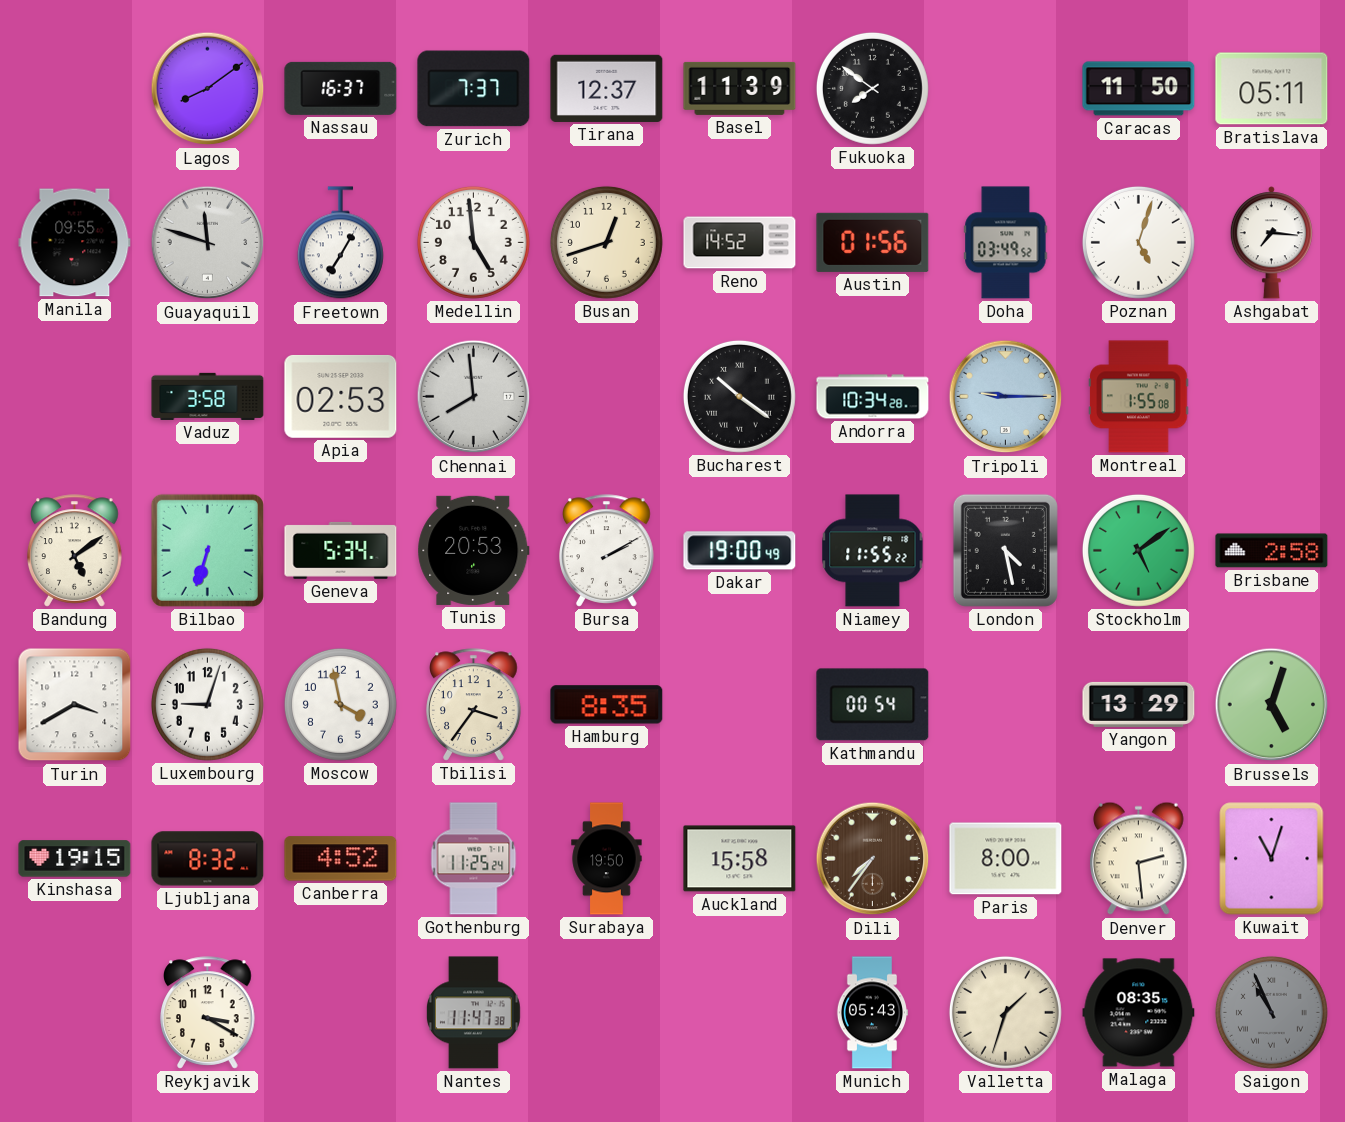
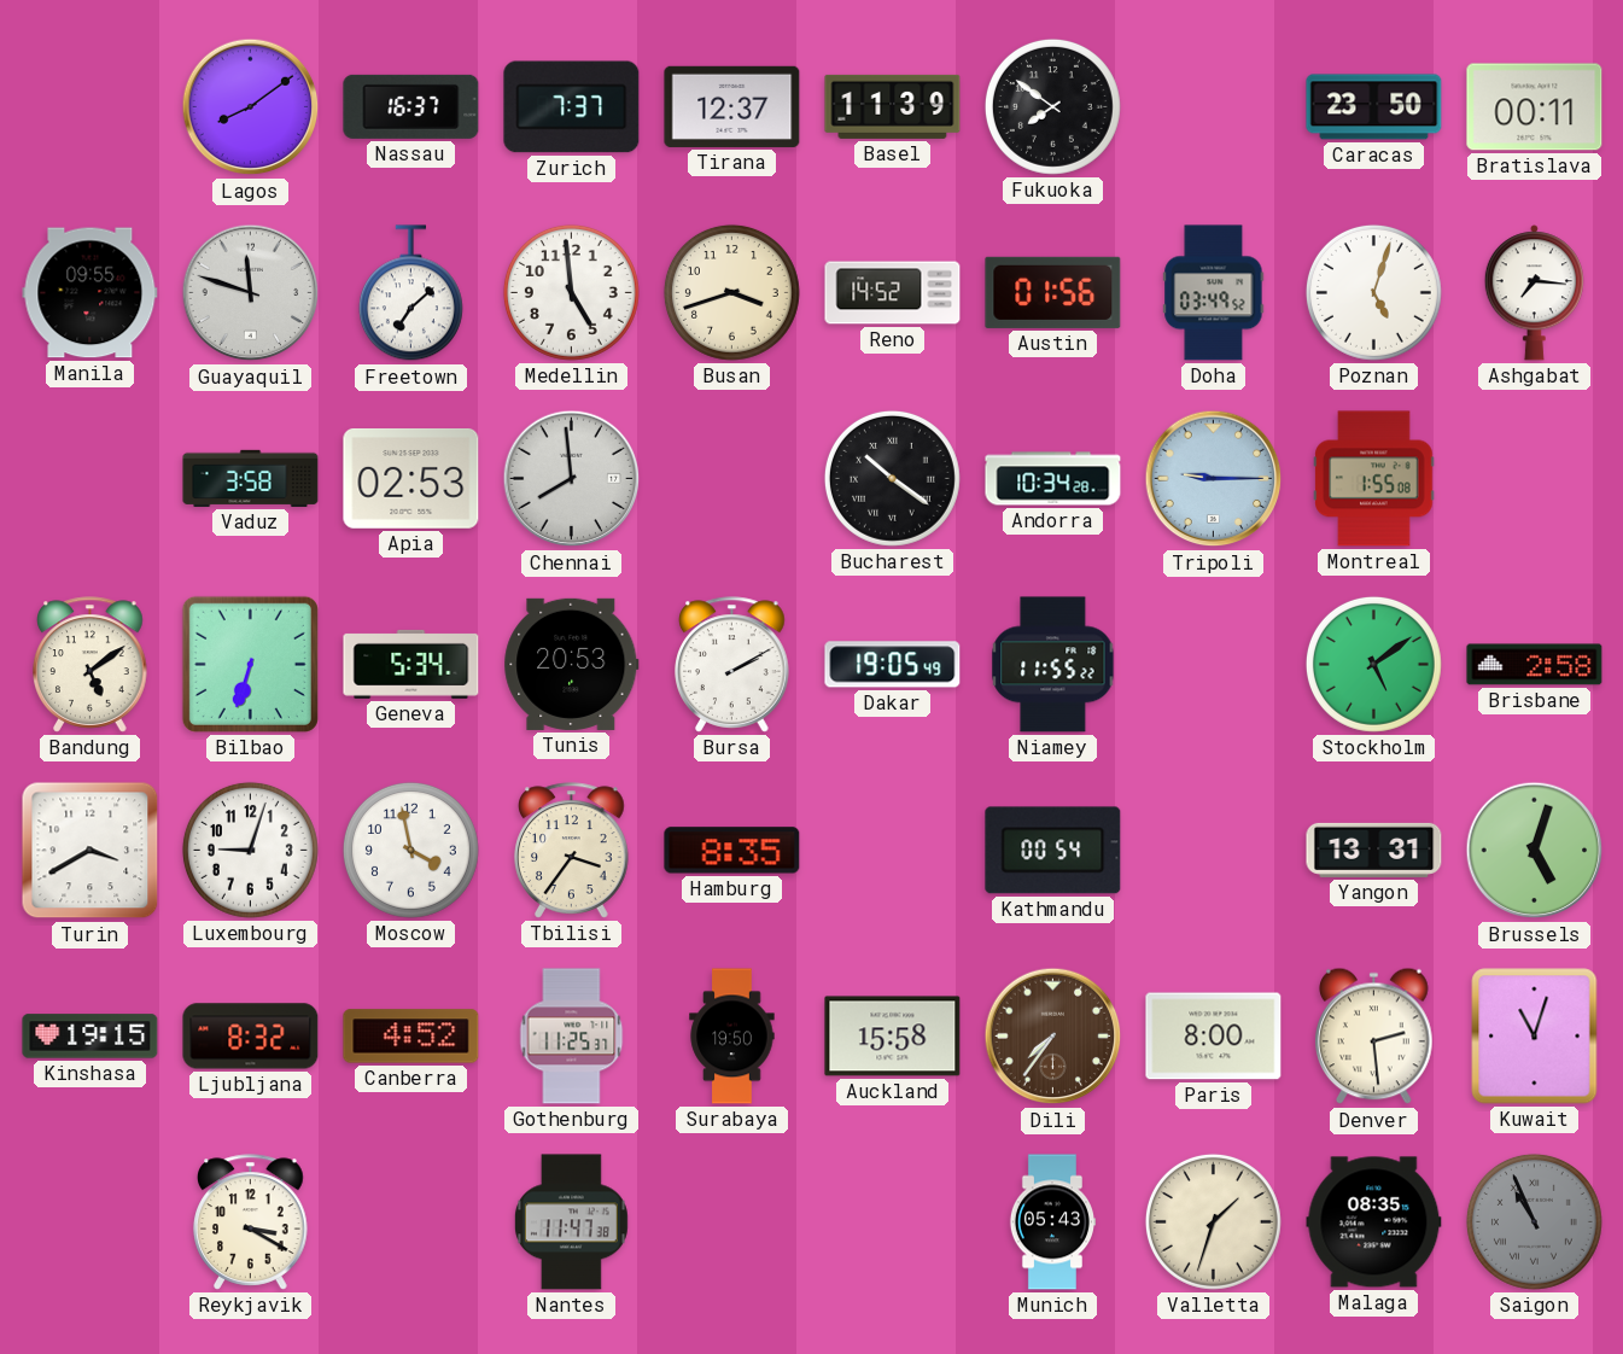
Caracas: 11:50 -> 23:50
Bratislava: 05:11 -> 00:11
Freetown: 7:05 -> 7:08
Busan: 12:42 -> 3:42
Dakar: 19:00 -> 19:05
London: 4:28 -> none
Yangon: 13:29 -> 13:31
Gothenburg: 11:25:24 -> 11:25:37
